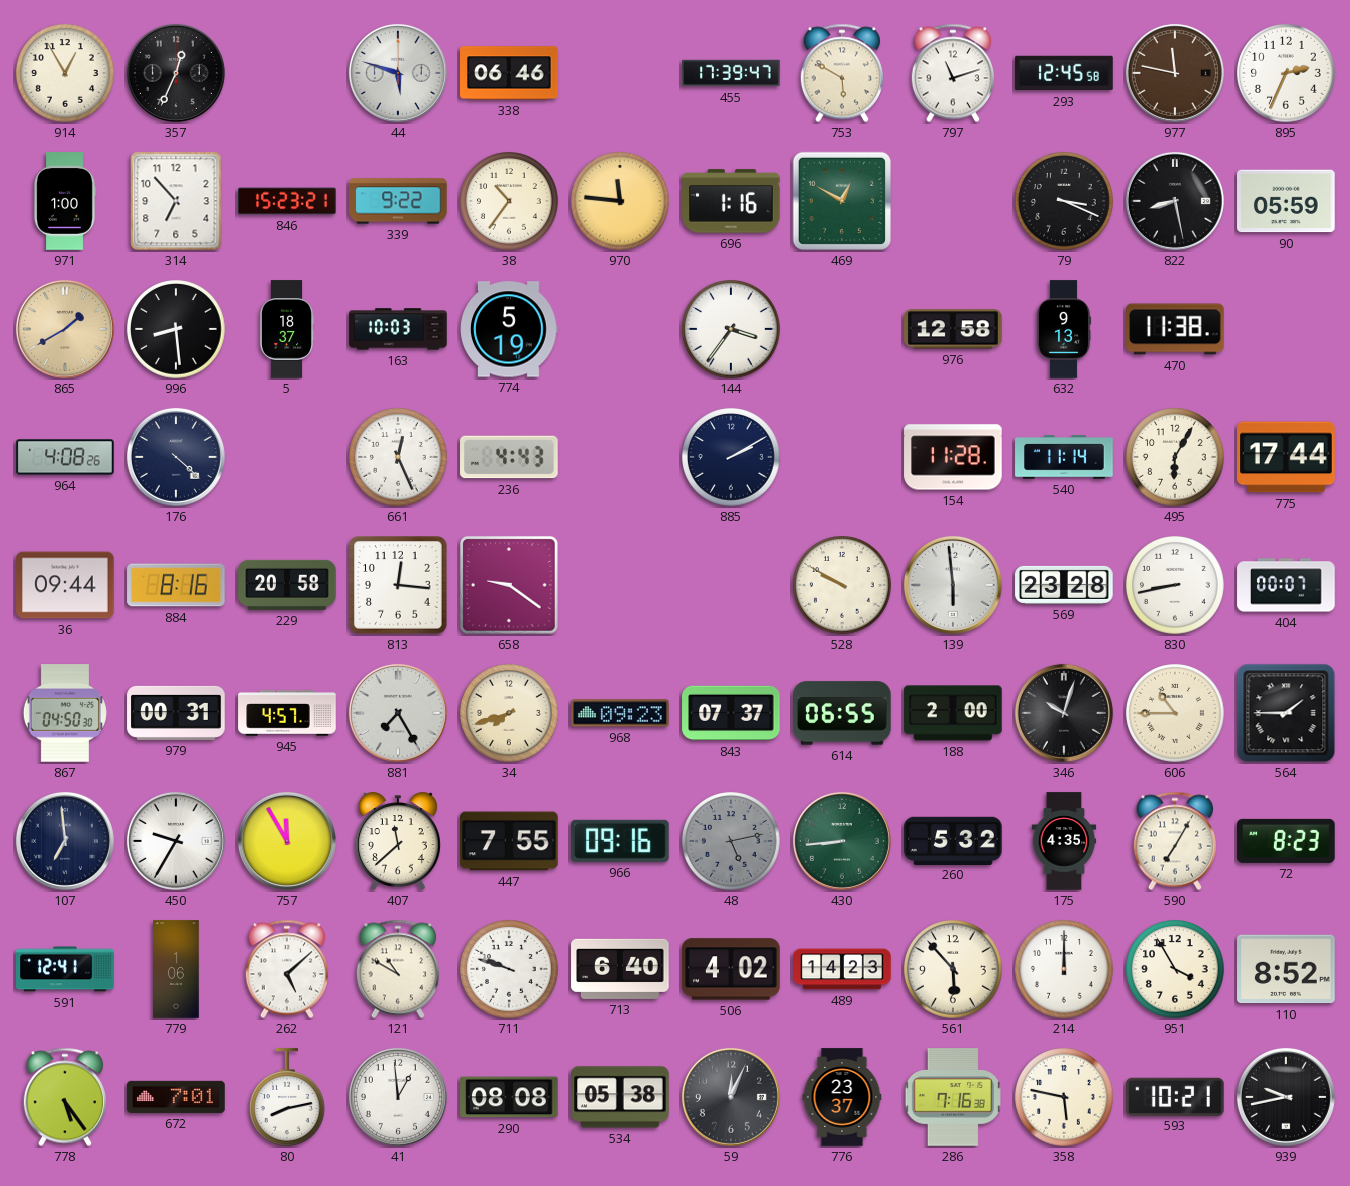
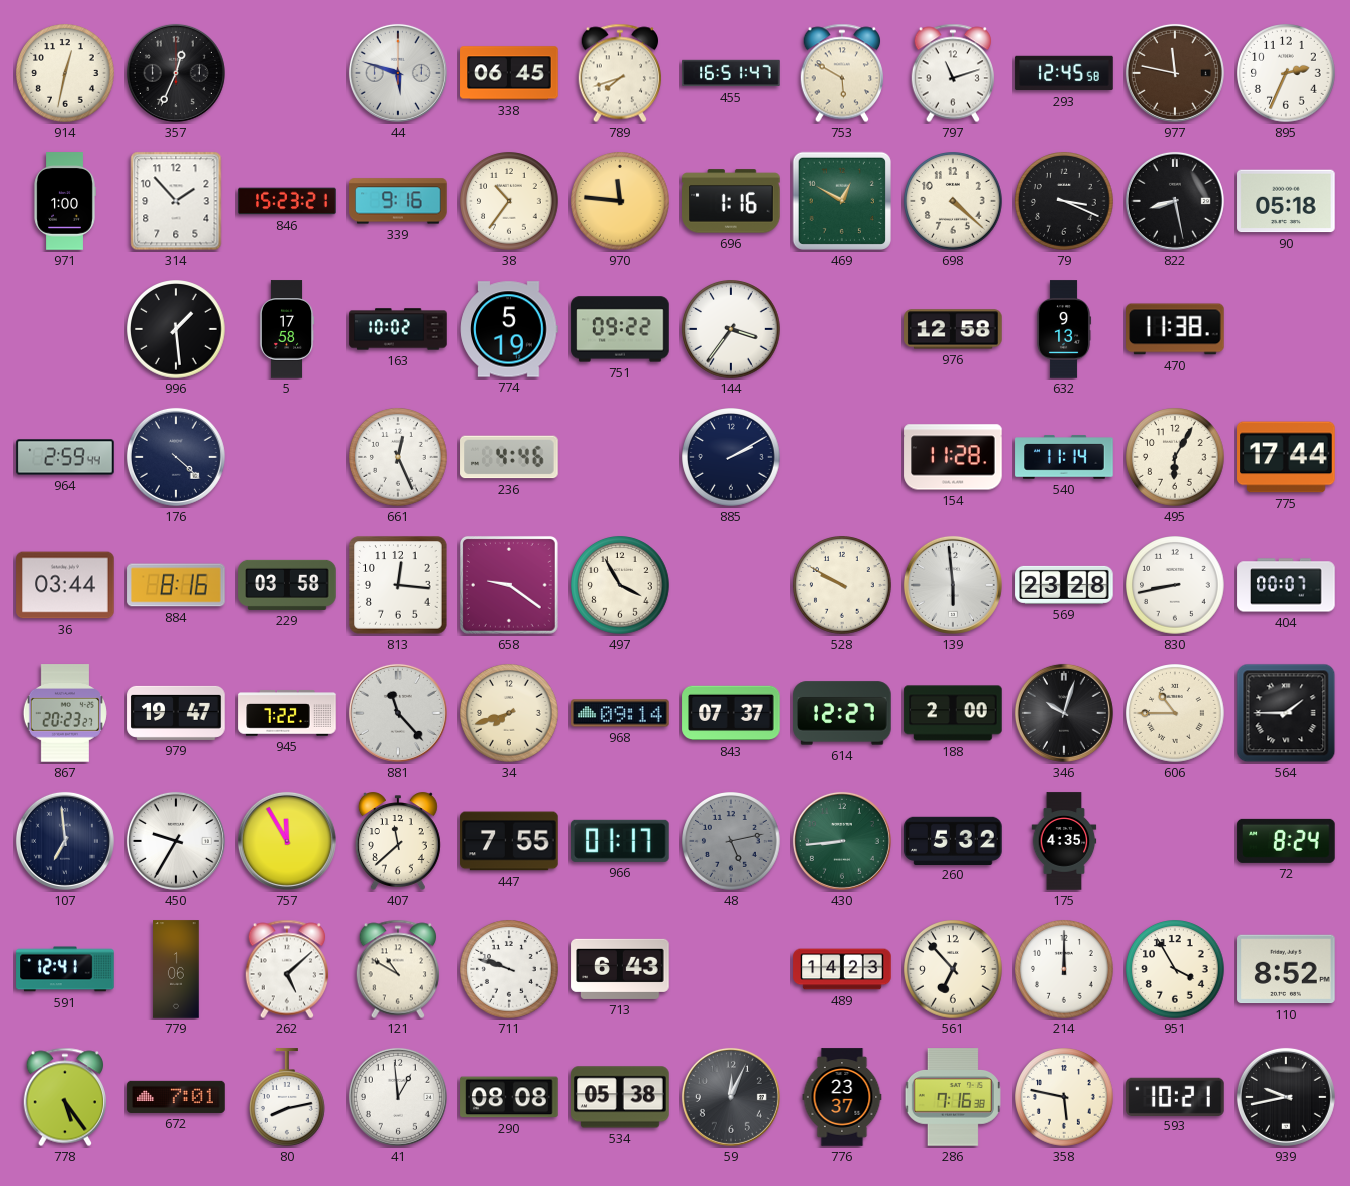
914: 12:55 -> 12:32
338: 06:46 -> 06:45
789: none -> 7:42
455: 17:39 -> 16:51
314: 6:53 -> 1:53
339: 9:22 -> 9:16
698: none -> 4:22
90: 05:59 -> 05:18
865: 1:40 -> none
996: 8:29 -> 1:29
5: 18:37 -> 17:58
163: 10:03 -> 10:02
751: none -> 09:22
964: 4:08 -> 2:59
236: 4:43 -> 4:46
36: 09:44 -> 03:44
229: 20:58 -> 03:58
497: none -> 3:55
867: 04:50 -> 20:23
979: 00:31 -> 19:47
945: 4:57 -> 7:22
881: 7:25 -> 11:23
968: 09:23 -> 09:14
614: 06:55 -> 12:27
966: 09:16 -> 01:17
590: 7:05 -> none
72: 8:23 -> 8:24
713: 6:40 -> 6:43
506: 4:02 -> none
561: 5:53 -> 6:53
